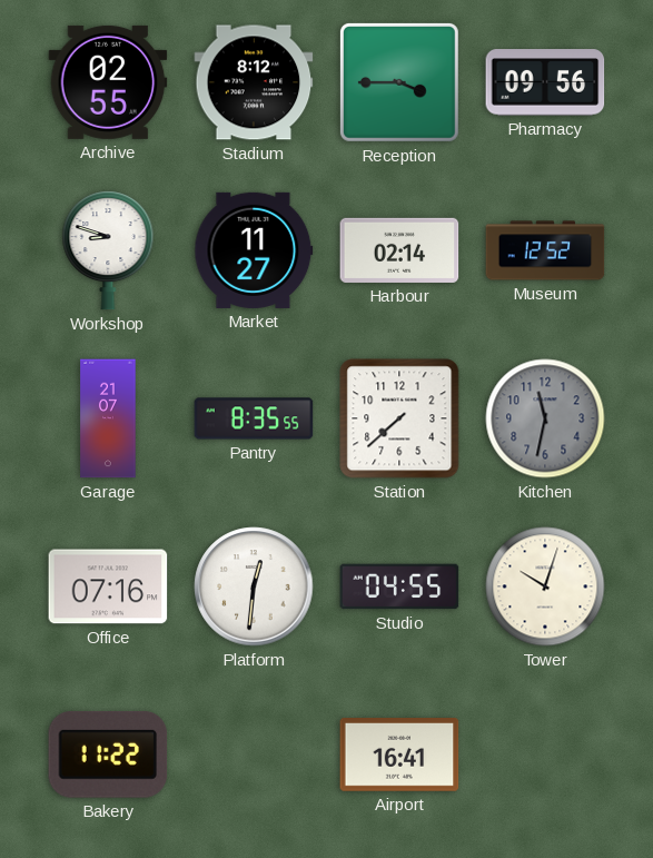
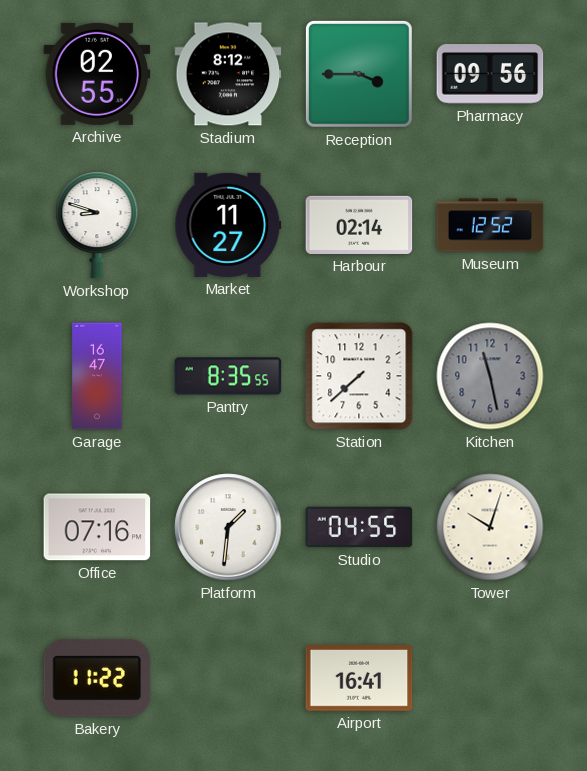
Garage: 21:07 -> 16:47
Kitchen: 11:32 -> 11:28
Platform: 12:31 -> 1:31
